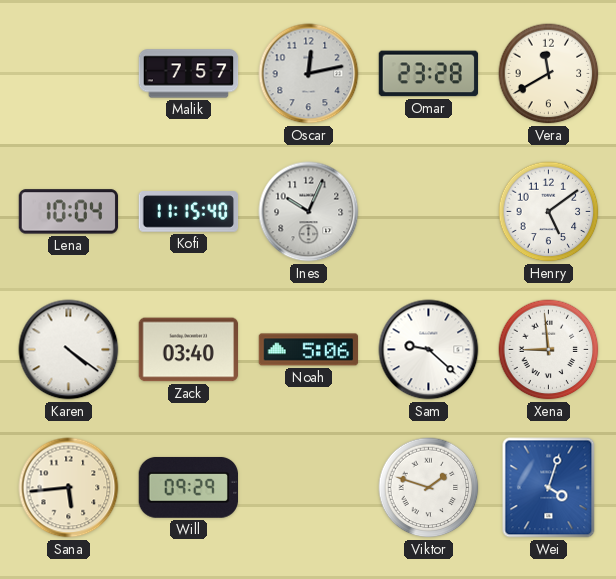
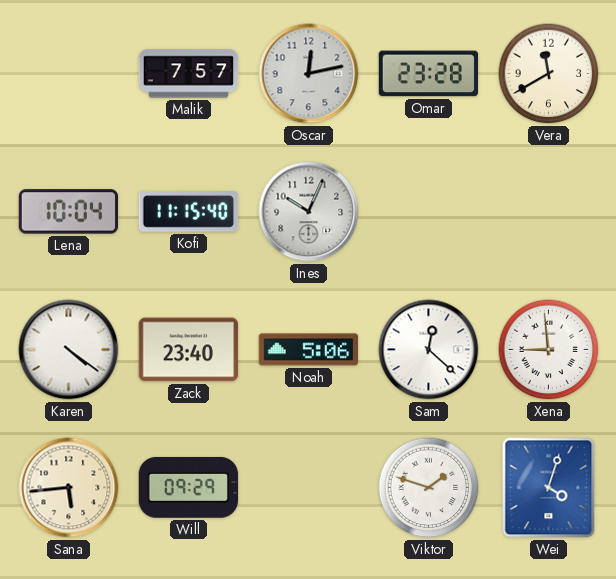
Henry: 5:09 -> none
Zack: 03:40 -> 23:40
Sam: 9:22 -> 12:22
